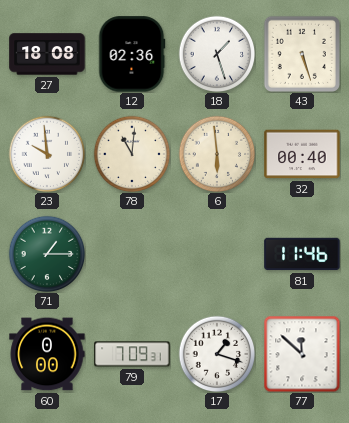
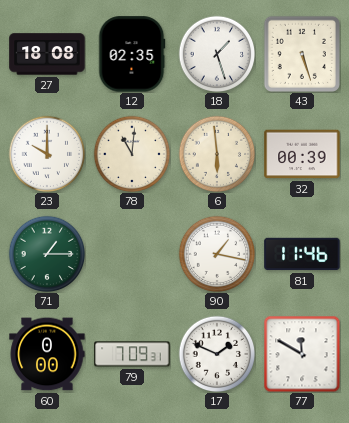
12: 02:36 -> 02:35
23: 9:59 -> 10:00
32: 00:40 -> 00:39
90: none -> 1:17
17: 1:18 -> 1:49
77: 11:52 -> 11:50
